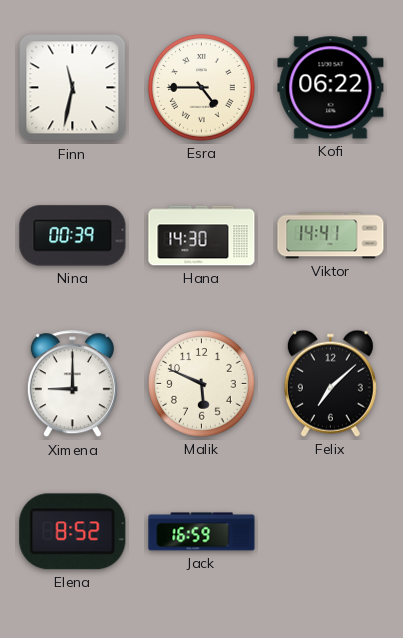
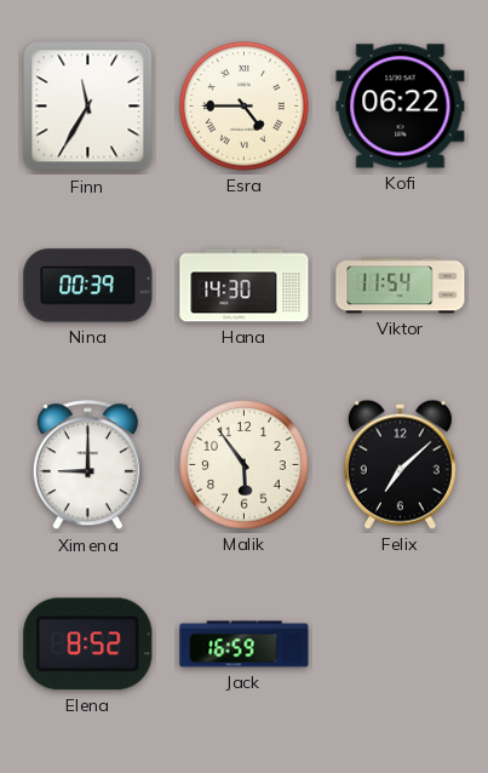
Finn: 11:32 -> 11:35
Viktor: 14:41 -> 11:54
Malik: 5:49 -> 5:54
